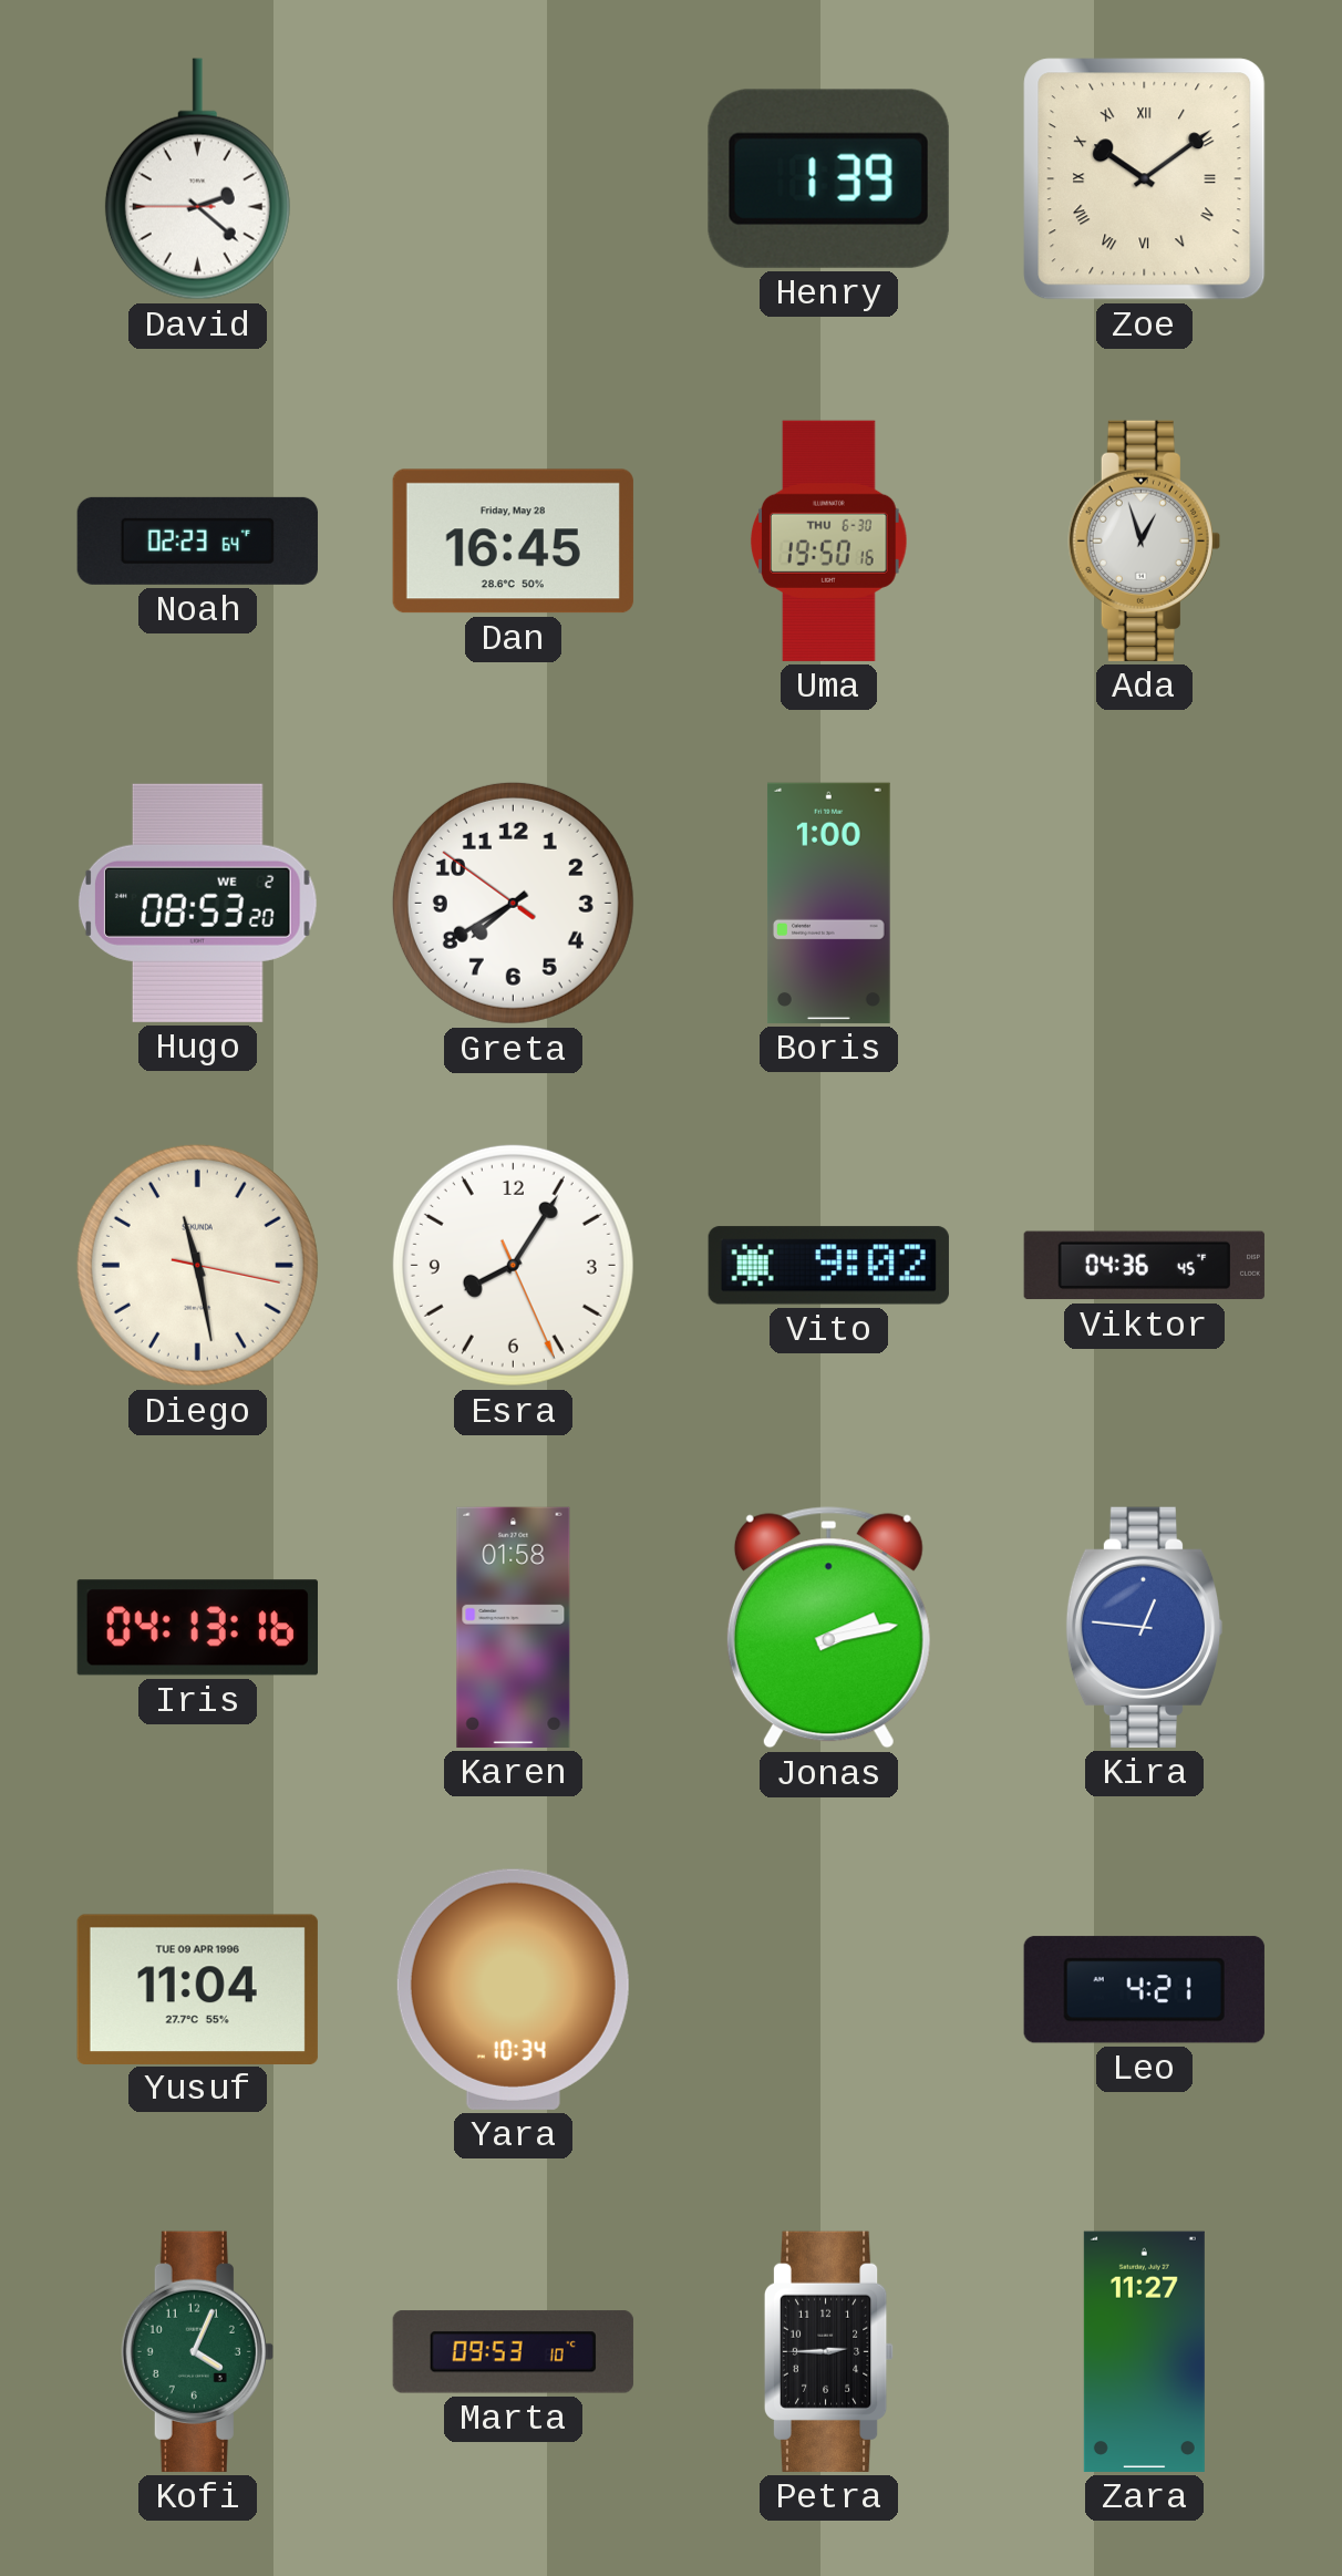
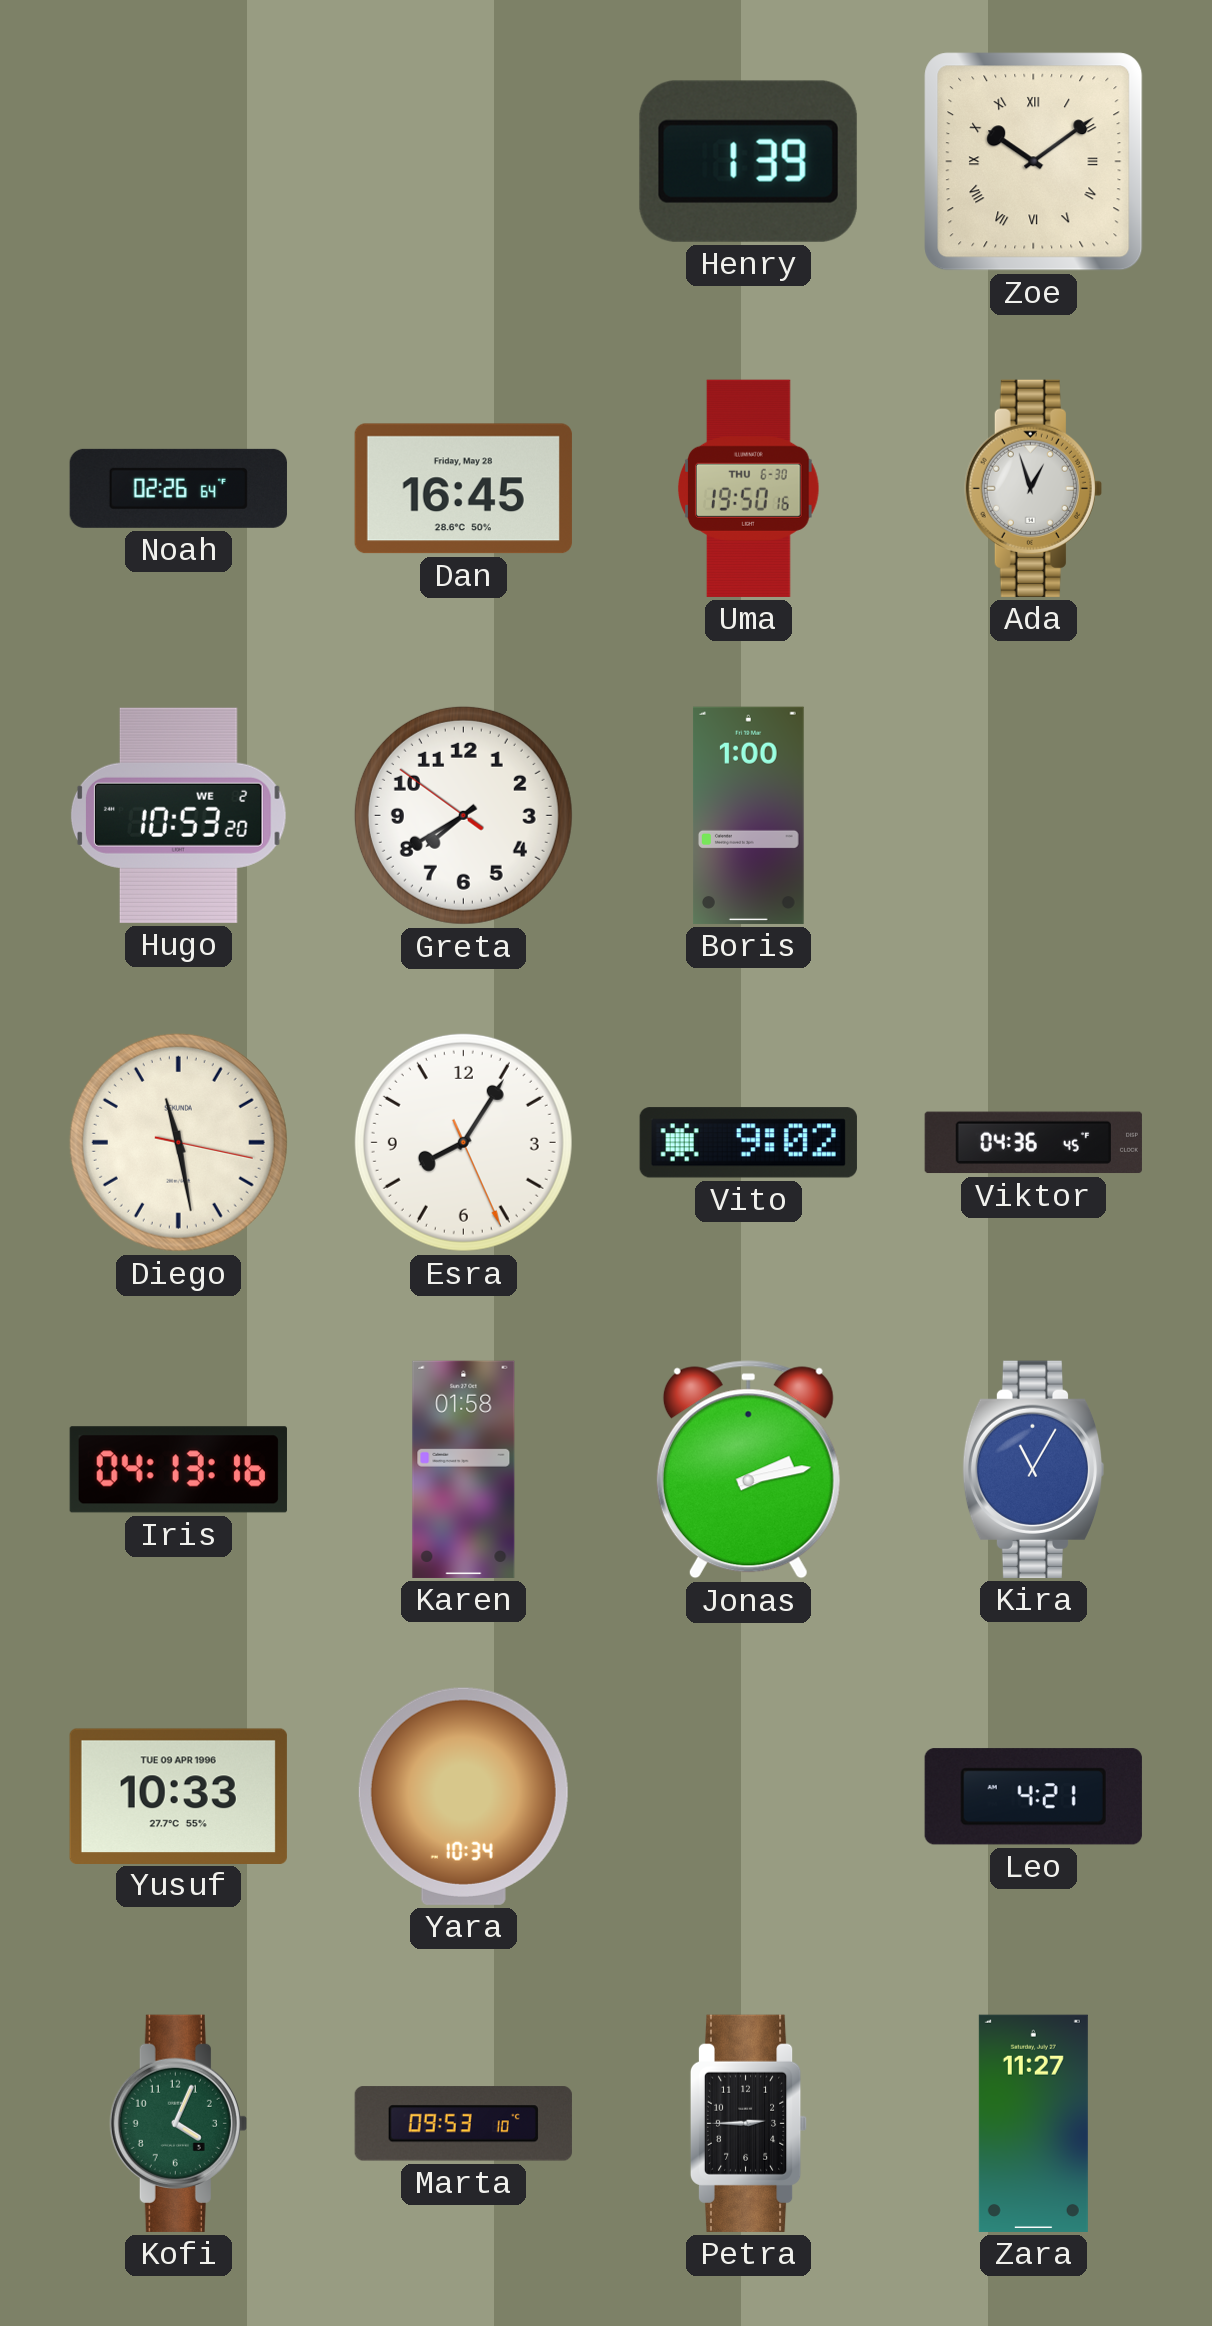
David: 2:21 -> none
Noah: 02:23 -> 02:26
Hugo: 08:53 -> 10:53
Kira: 12:46 -> 11:05
Yusuf: 11:04 -> 10:33
